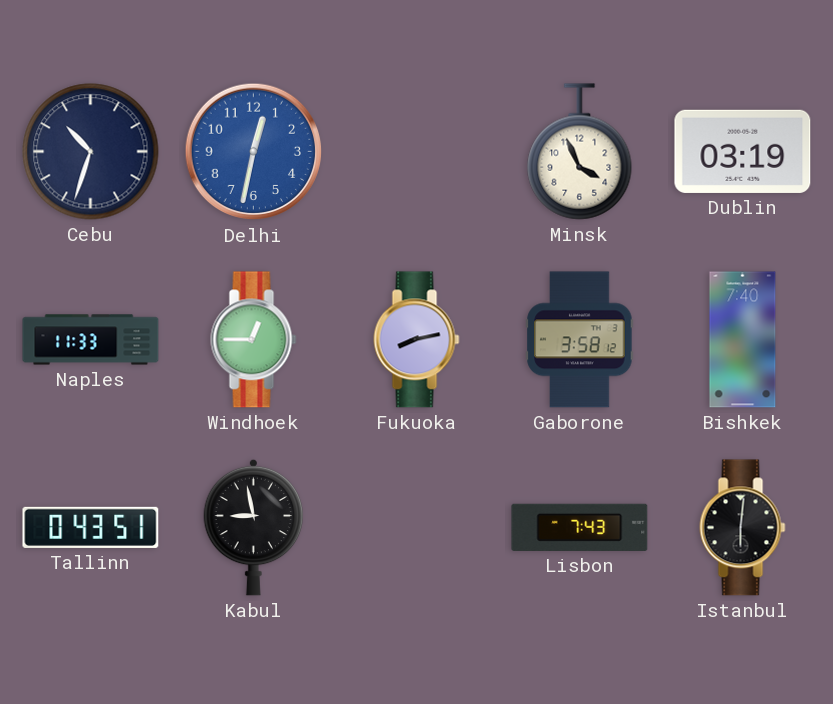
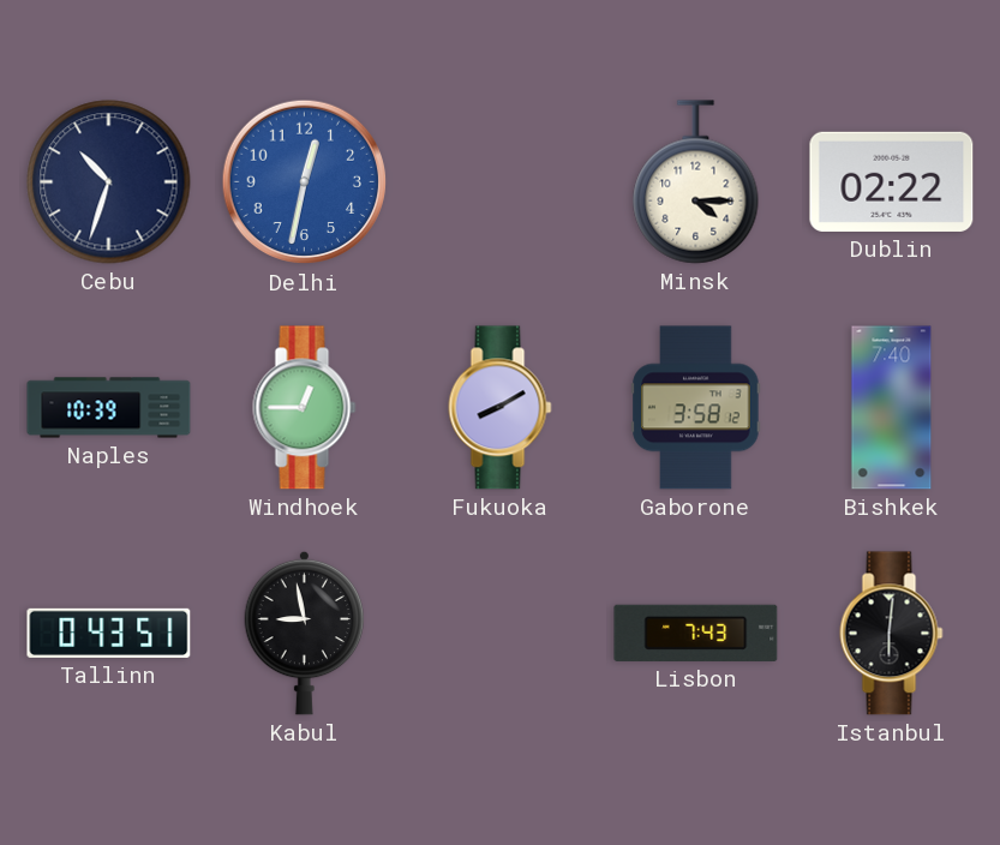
Minsk: 3:56 -> 4:15
Dublin: 03:19 -> 02:22
Naples: 11:33 -> 10:39
Fukuoka: 8:13 -> 8:10
